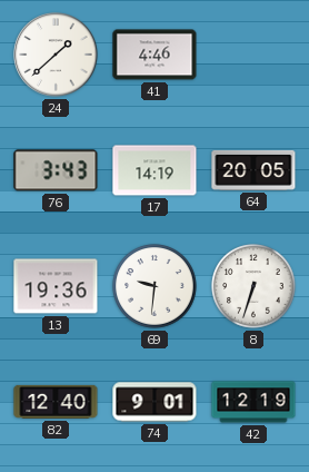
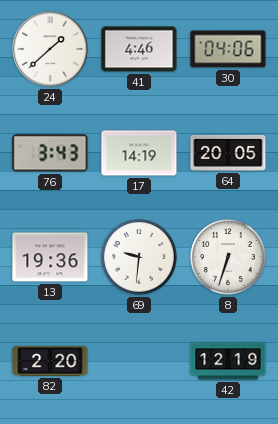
30: none -> 04:06
82: 12:40 -> 2:20
74: 9:01 -> none
